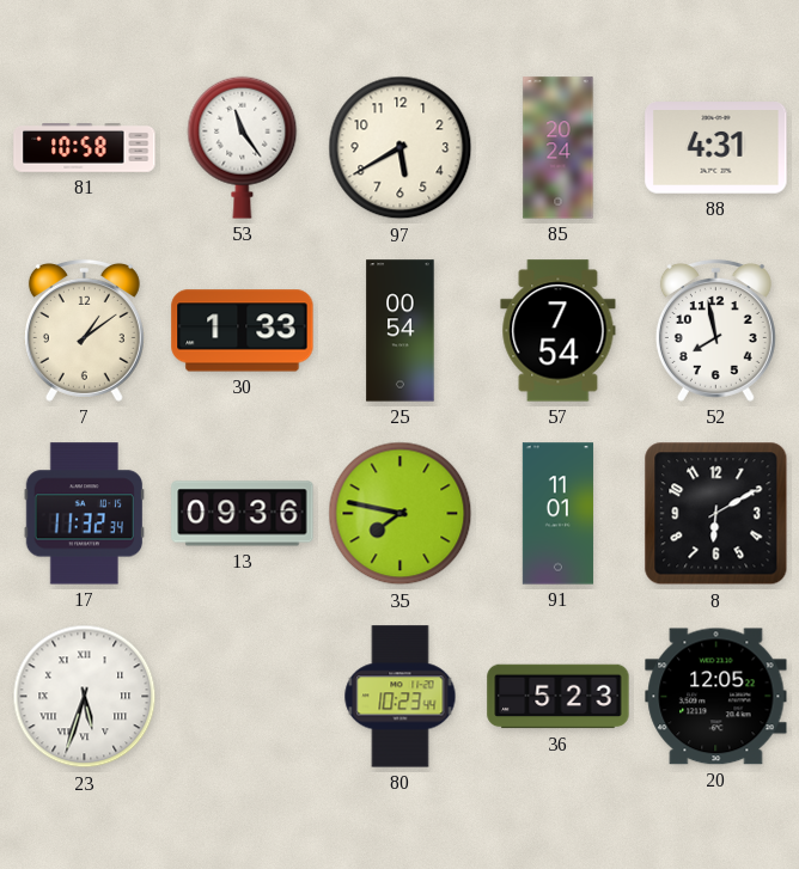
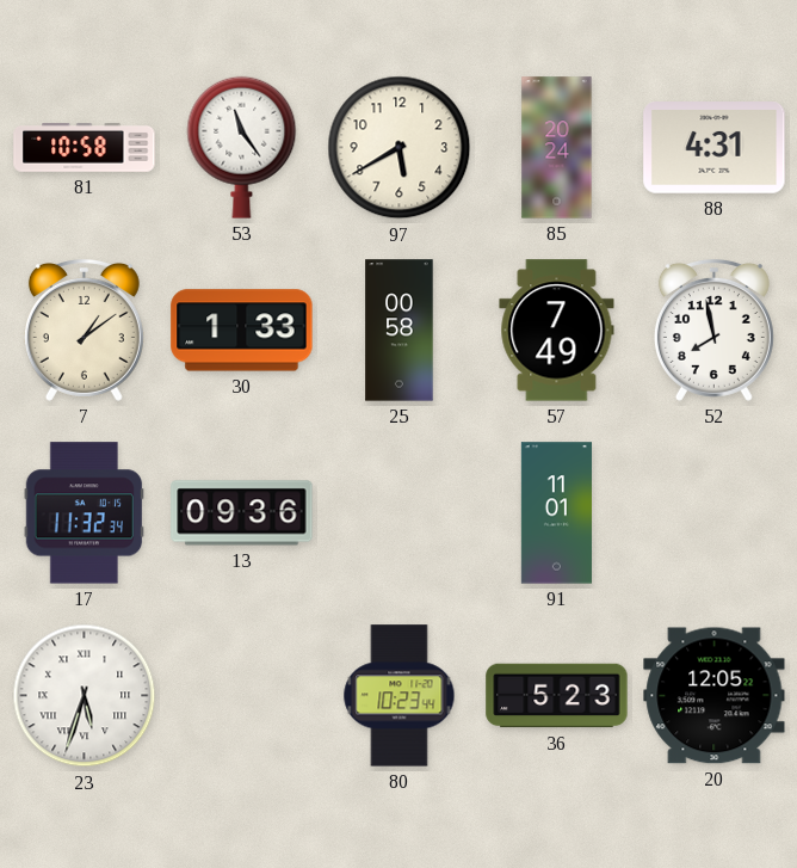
25: 00:54 -> 00:58
57: 7:54 -> 7:49
35: 7:47 -> none
8: 6:10 -> none
